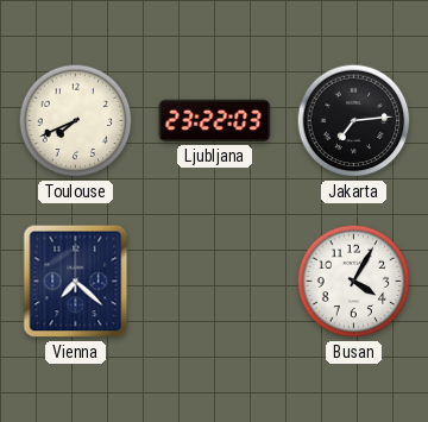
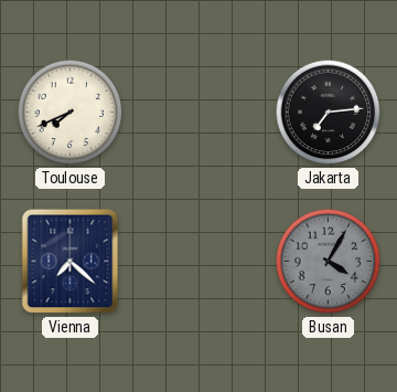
Ljubljana: 23:22 -> none
Busan dial: white -> grey
